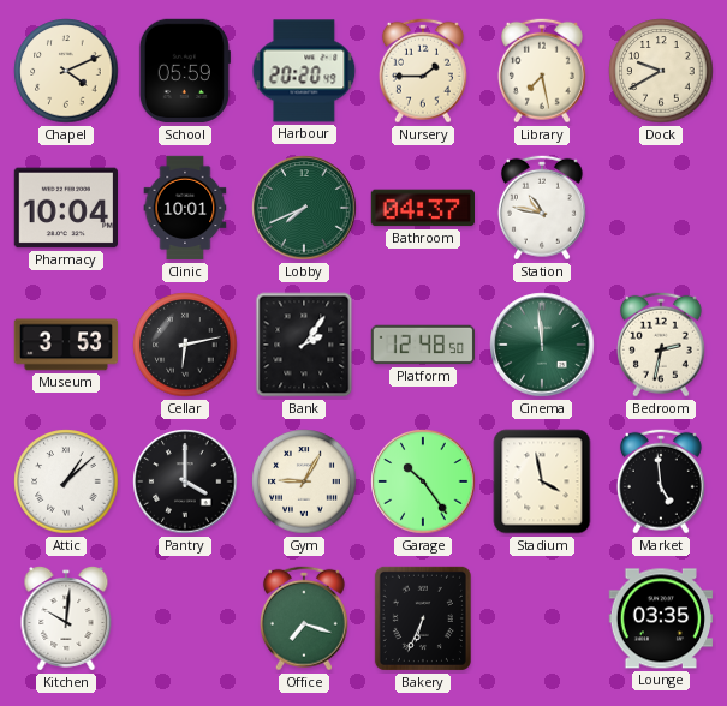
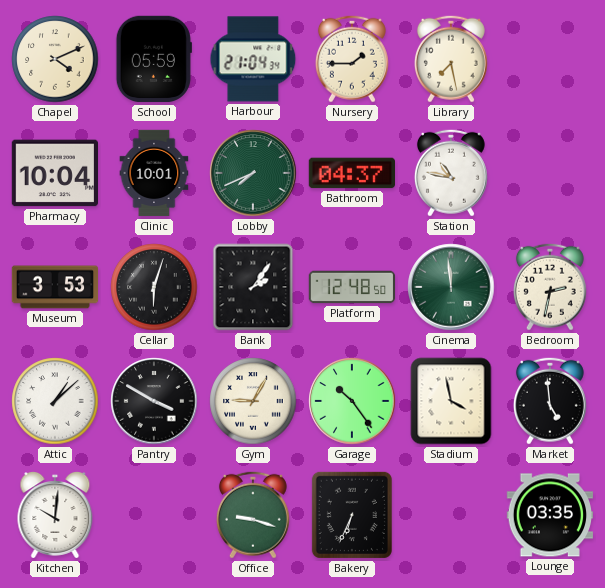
Harbour: 20:20 -> 21:04
Dock: 9:40 -> none
Cellar: 6:13 -> 6:03
Pantry: 4:00 -> 3:50
Office: 7:18 -> 9:18
